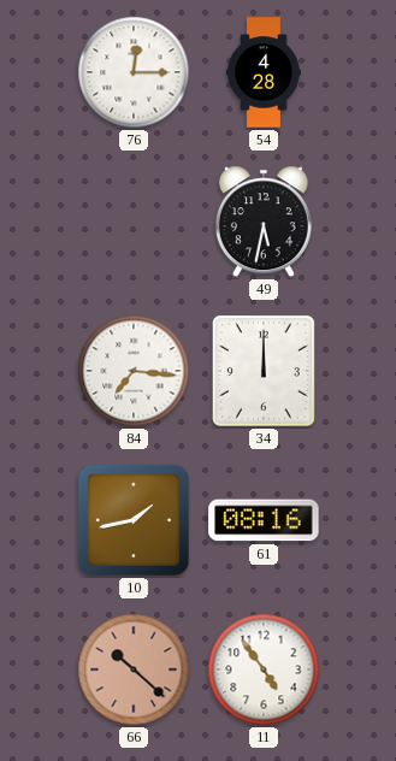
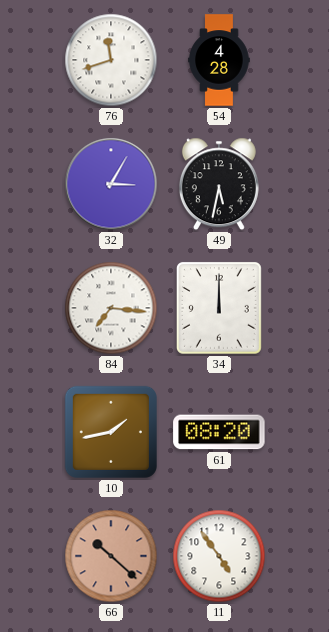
76: 12:15 -> 11:42
32: none -> 3:05
61: 08:16 -> 08:20
